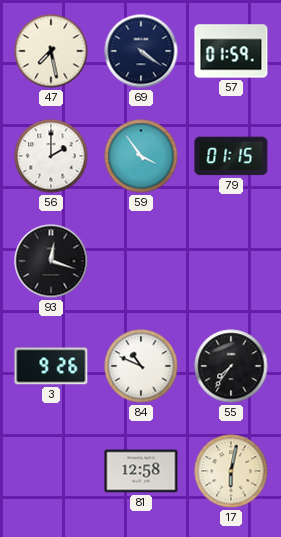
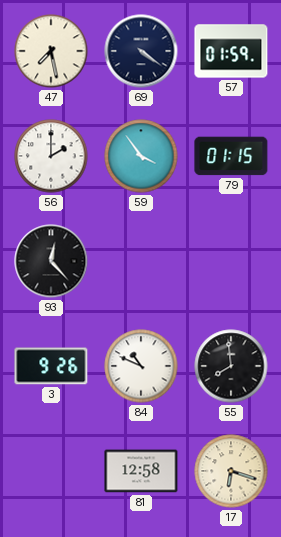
93: 12:18 -> 12:23
55: 7:36 -> 7:59
17: 6:02 -> 6:18
